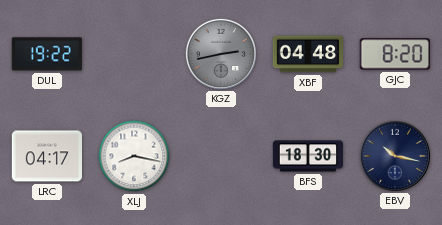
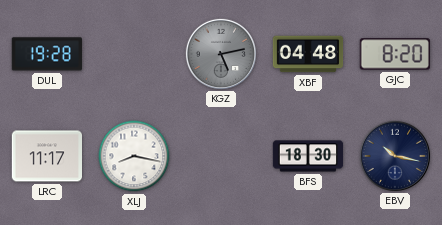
DUL: 19:22 -> 19:28
KGZ: 2:43 -> 5:13
LRC: 04:17 -> 11:17
